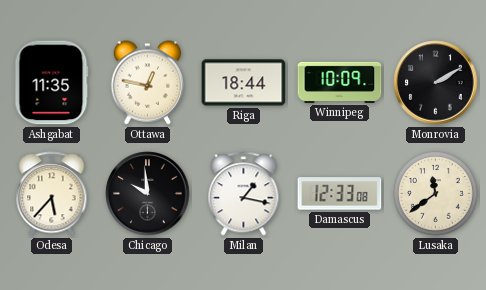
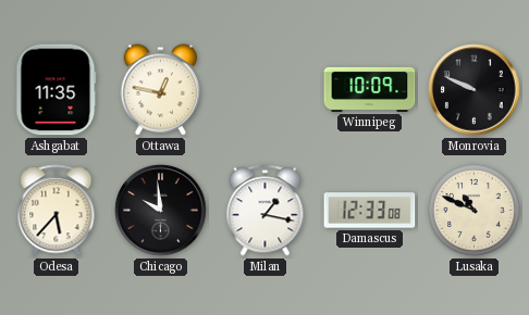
Riga: 18:44 -> none
Monrovia: 2:10 -> 9:49
Lusaka: 11:39 -> 10:49
